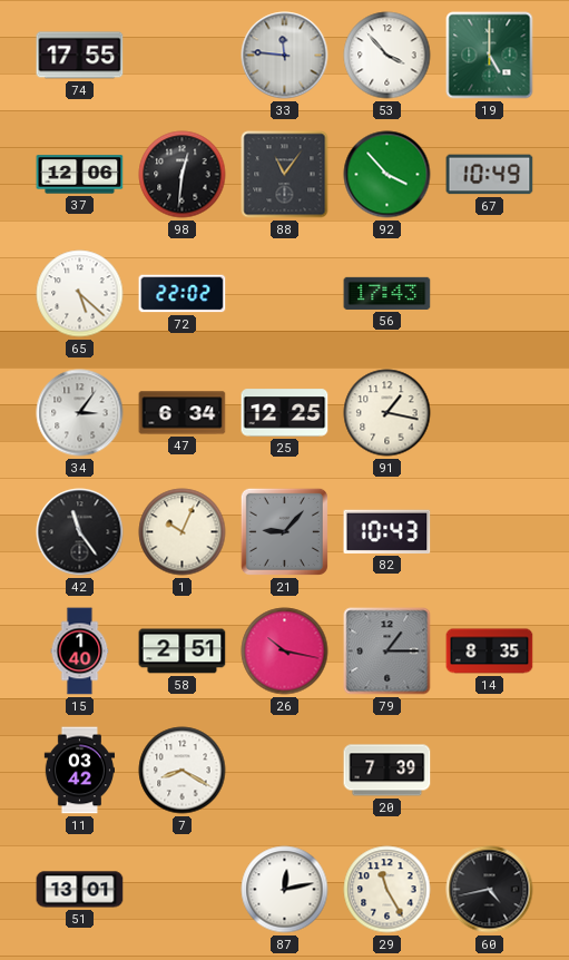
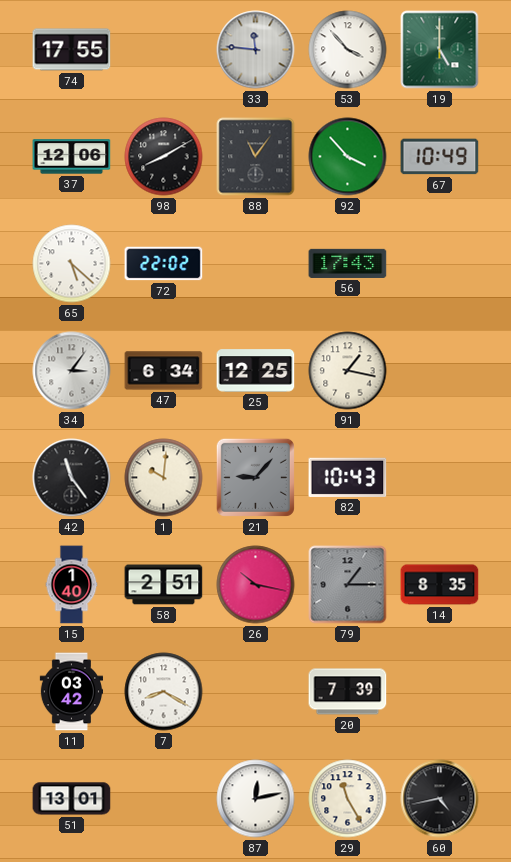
98: 12:31 -> 8:10
1: 10:04 -> 10:01
